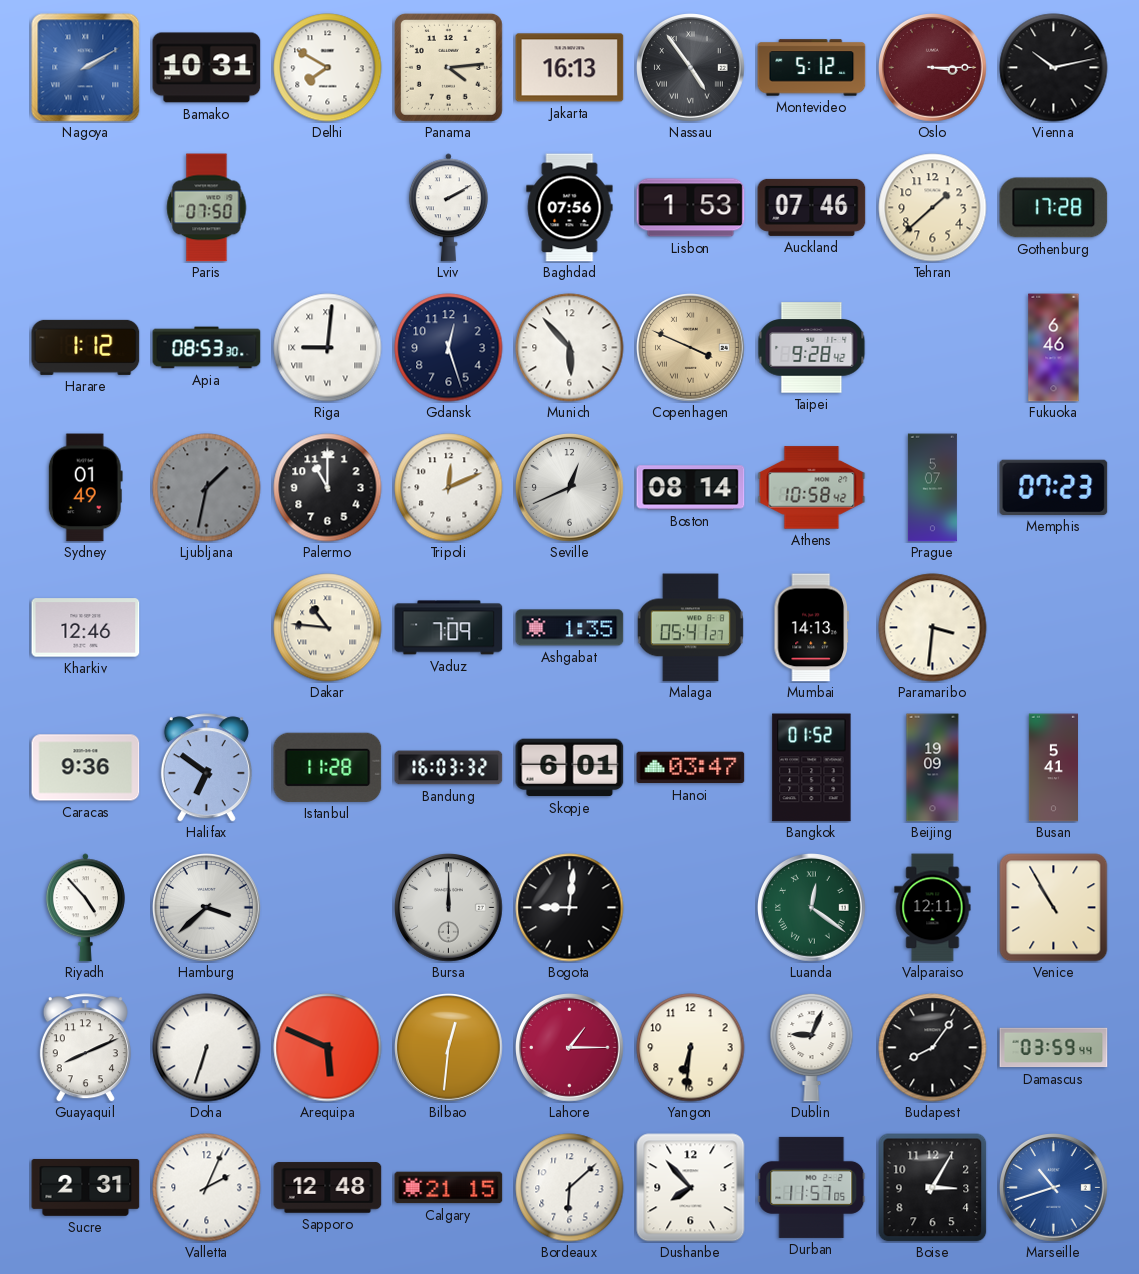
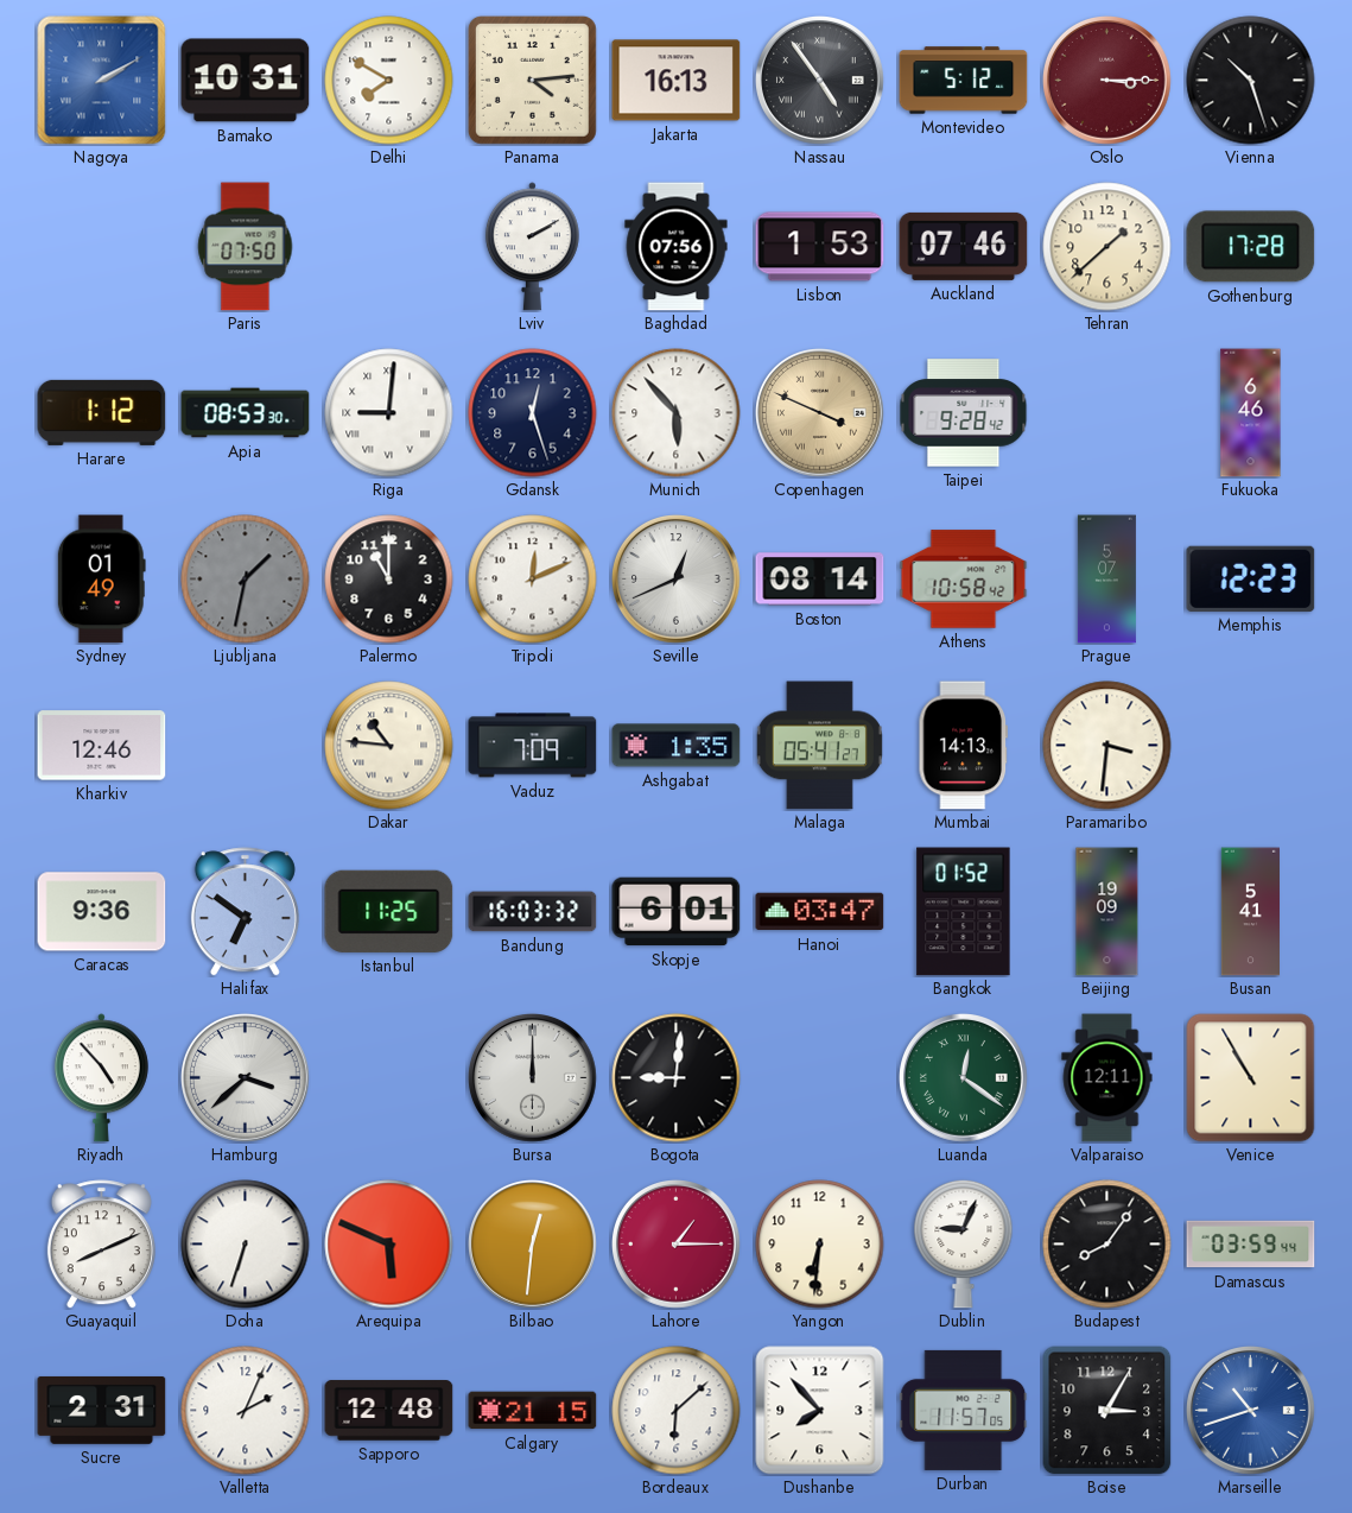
Vienna: 10:13 -> 10:27
Memphis: 07:23 -> 12:23
Istanbul: 11:28 -> 11:25
